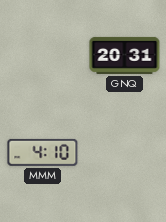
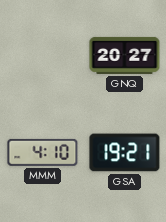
GNQ: 20:31 -> 20:27
GSA: none -> 19:21
